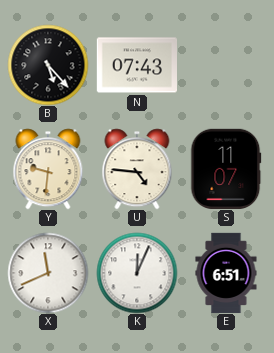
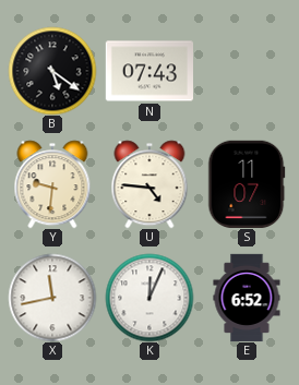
B: 5:23 -> 5:21
X: 11:41 -> 11:43
E: 6:51 -> 6:52
